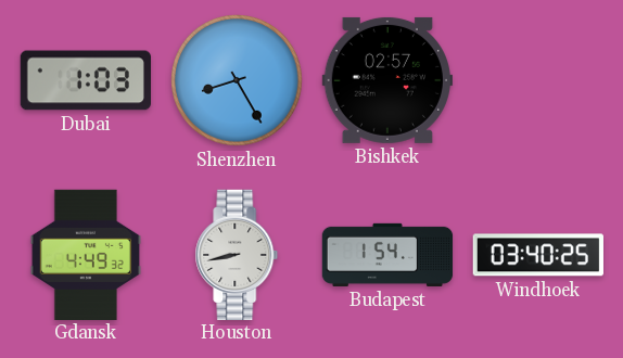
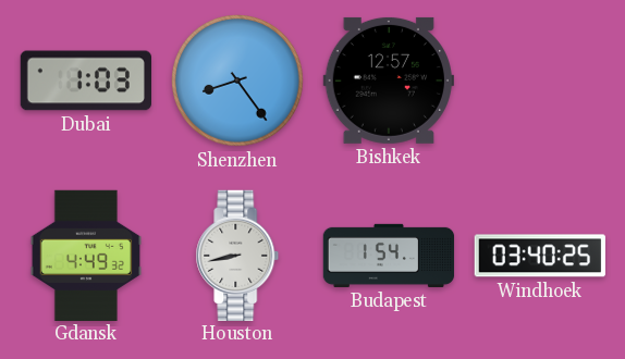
Shenzhen: 8:25 -> 8:24
Bishkek: 02:57 -> 12:57
